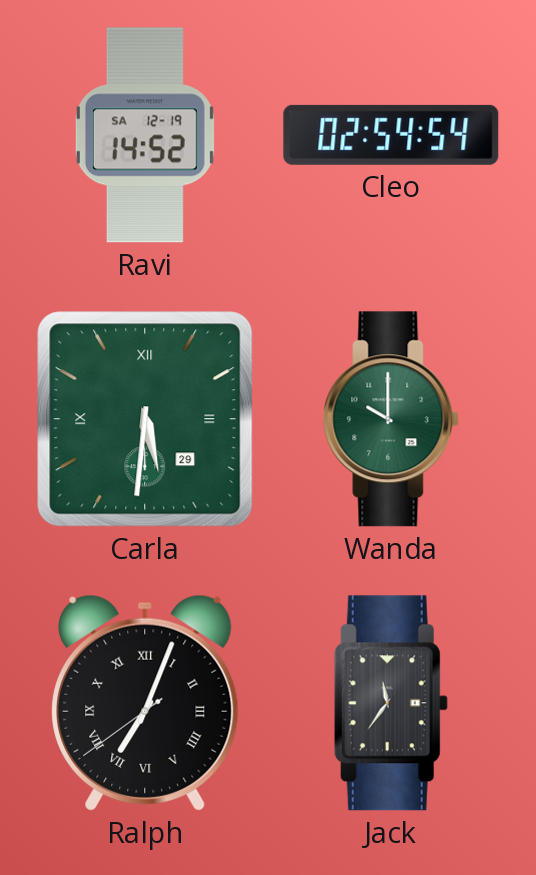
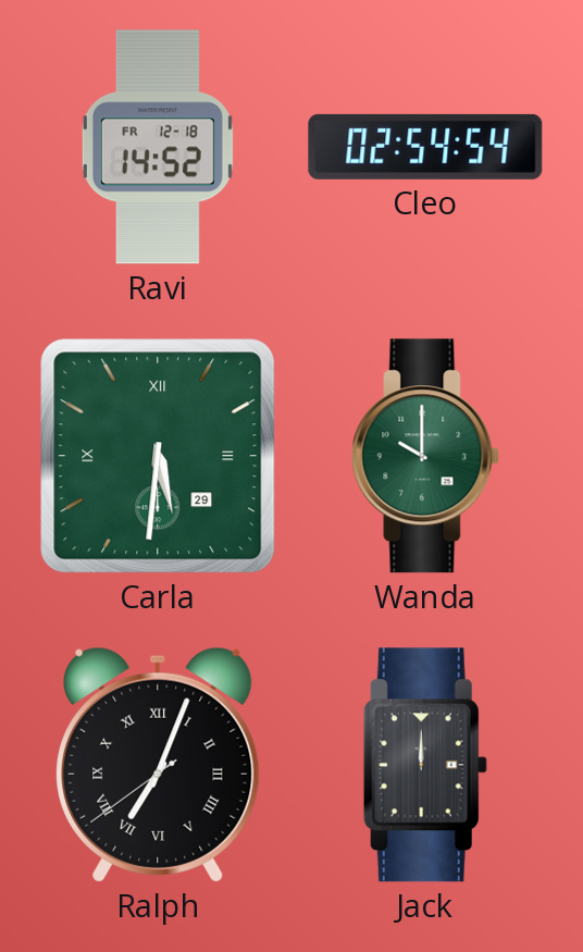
Ravi date: SA 12-19 -> FR 12-18
Jack: 11:36 -> 12:00
